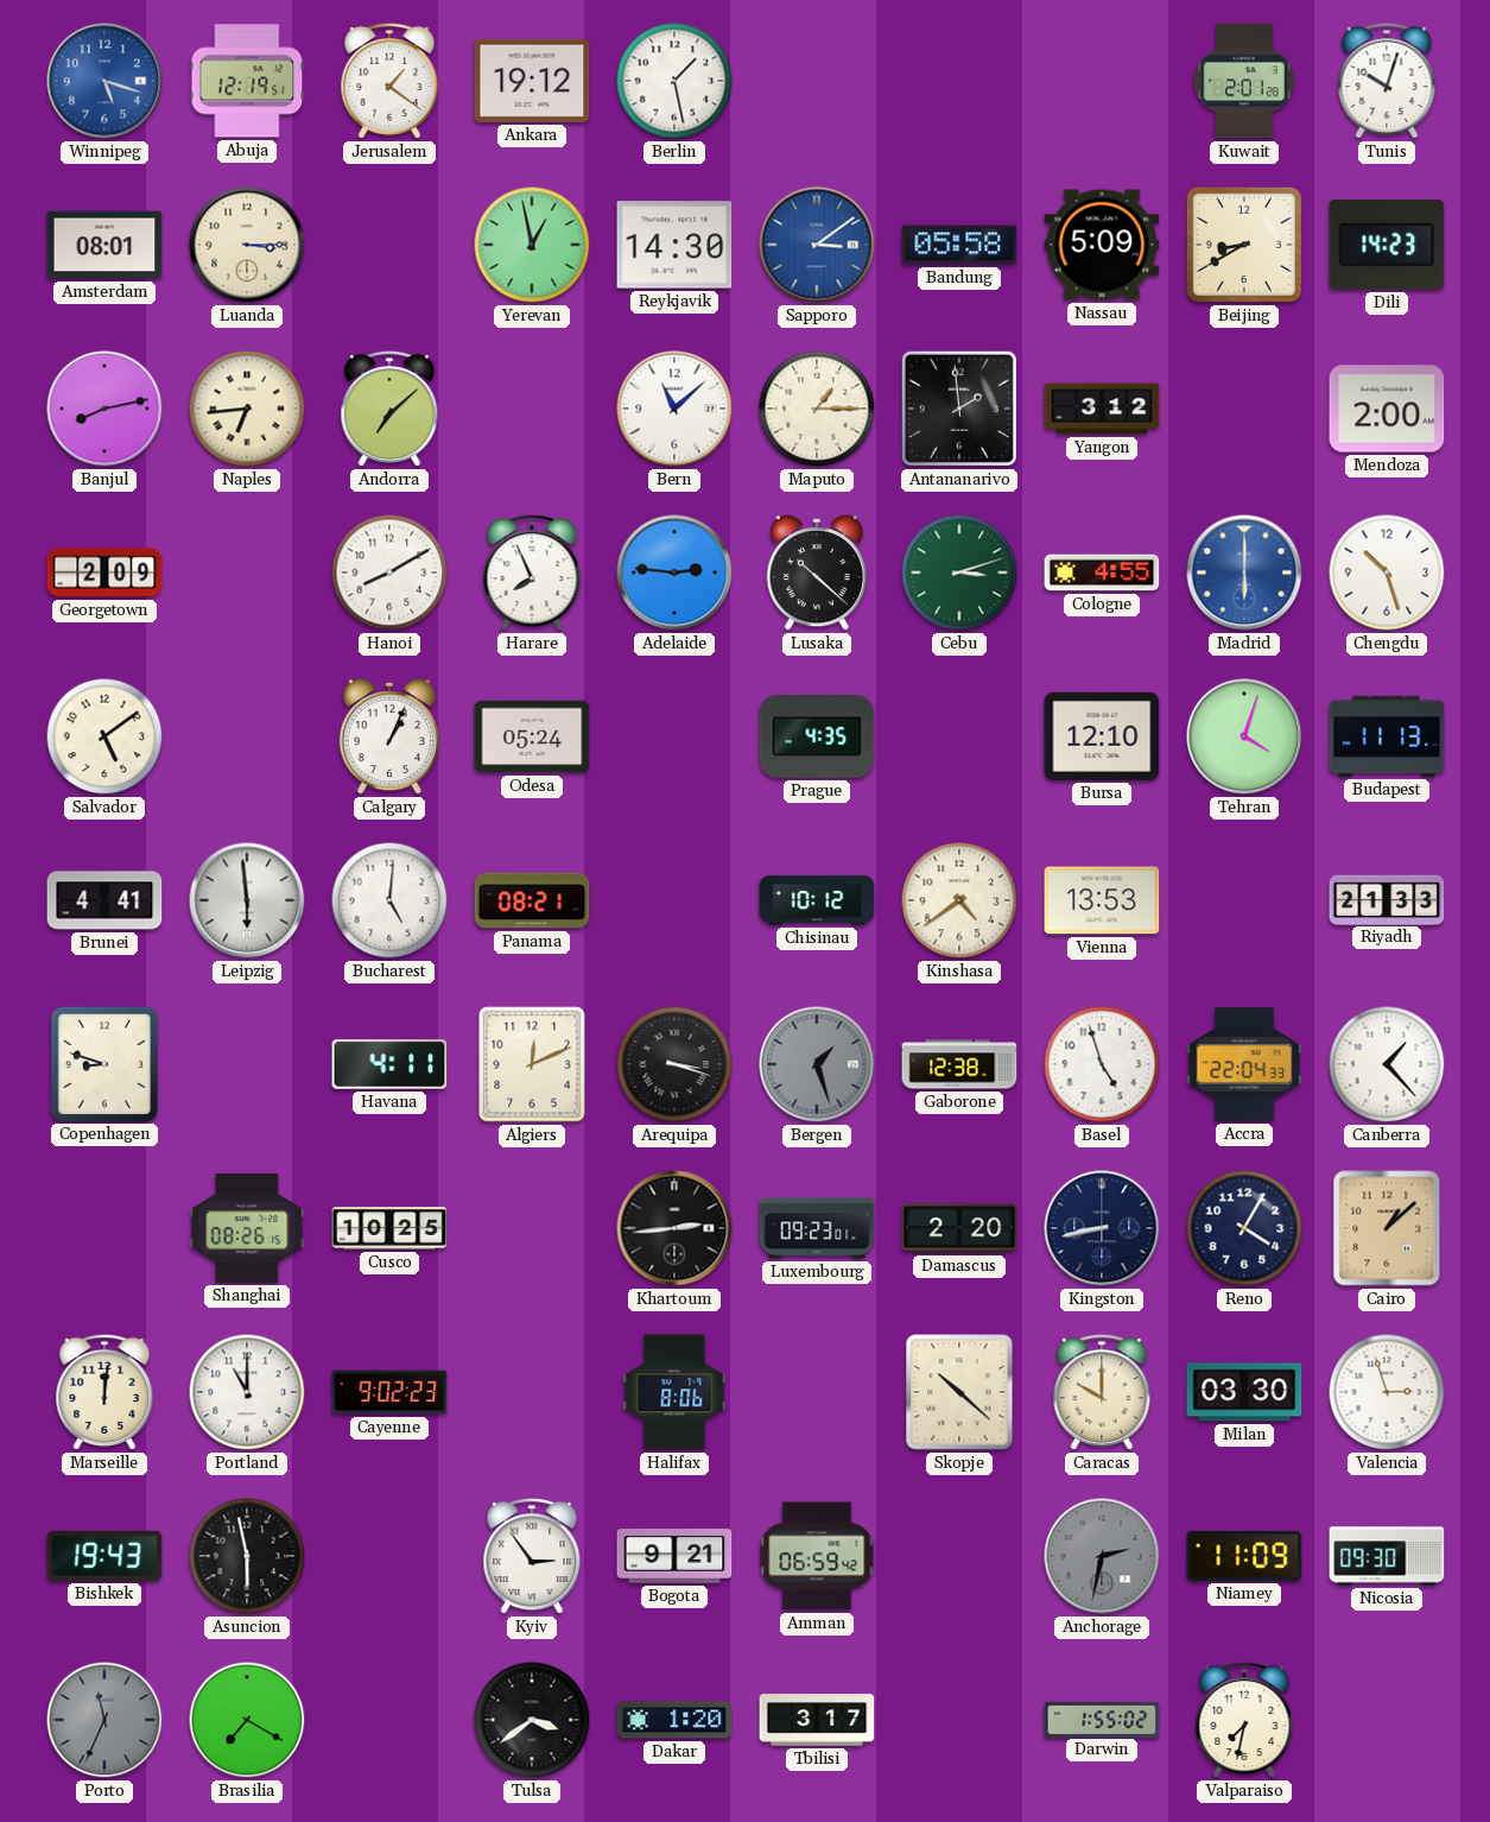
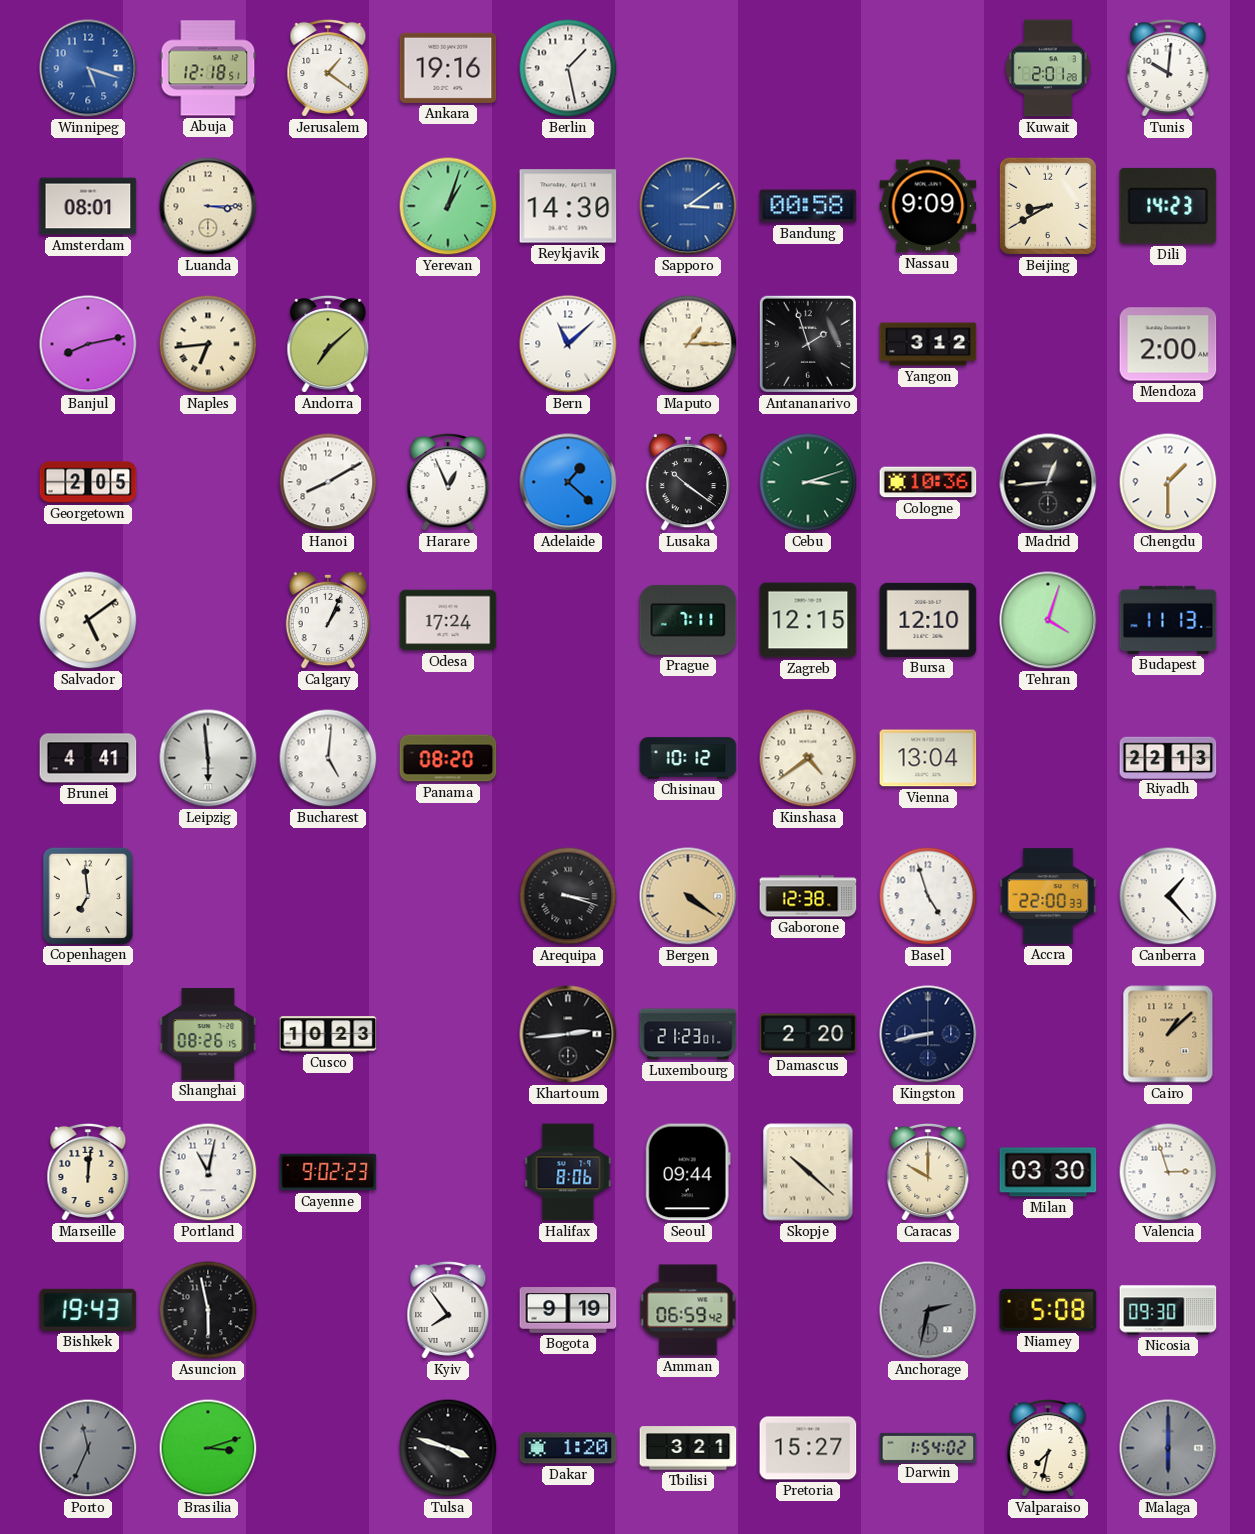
Abuja: 12:19 -> 12:18
Ankara: 19:12 -> 19:16
Tunis: 10:03 -> 10:01
Yerevan: 12:58 -> 1:03
Bandung: 05:58 -> 00:58
Nassau: 5:09 -> 9:09
Antananarivo: 1:59 -> 1:57
Georgetown: 2:09 -> 2:05
Harare: 7:56 -> 12:56
Adelaide: 2:46 -> 1:22
Lusaka: 10:22 -> 10:21
Cologne: 4:55 -> 10:36
Madrid: 6:00 -> 12:44
Madrid dial: blue -> black
Chengdu: 10:27 -> 1:30
Odesa: 05:24 -> 17:24
Prague: 4:35 -> 7:11
Zagreb: none -> 12:15
Panama: 08:21 -> 08:20
Vienna: 13:53 -> 13:04
Riyadh: 21:33 -> 22:13
Copenhagen: 8:48 -> 6:59
Havana: 4:11 -> none
Algiers: 12:11 -> none
Bergen: 1:27 -> 4:21
Bergen dial: grey -> champagne
Accra: 22:04 -> 22:00
Cusco: 10:25 -> 10:23
Luxembourg: 09:23 -> 21:23
Reno: 4:05 -> none
Portland: 11:00 -> 11:02
Seoul: none -> 09:44
Kyiv: 2:54 -> 7:54
Bogota: 9:21 -> 9:19
Niamey: 11:09 -> 5:08
Brasilia: 7:20 -> 3:12
Tulsa: 3:39 -> 3:48
Tbilisi: 3:17 -> 3:21
Pretoria: none -> 15:27
Darwin: 1:55 -> 1:54
Malaga: none -> 6:00
